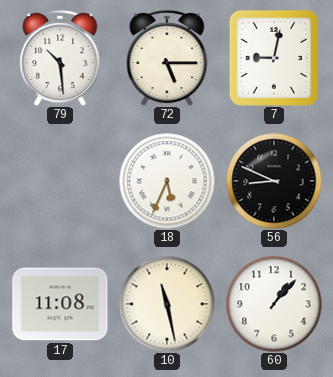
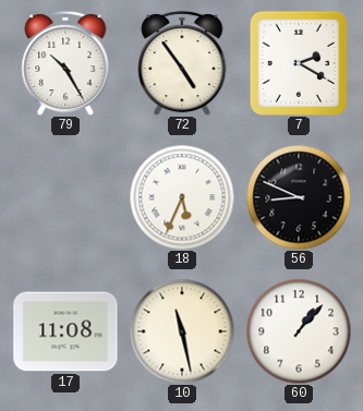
79: 10:29 -> 10:25
72: 5:15 -> 4:54
7: 9:02 -> 2:20
